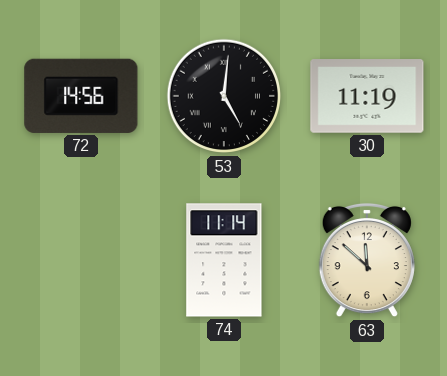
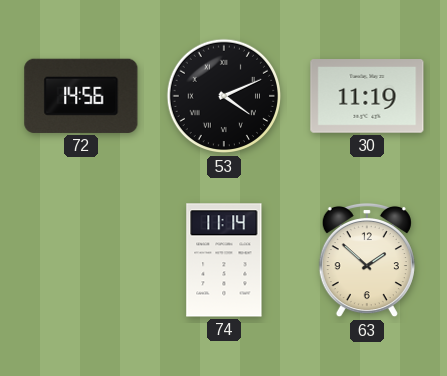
53: 5:01 -> 4:11
63: 11:52 -> 1:52
